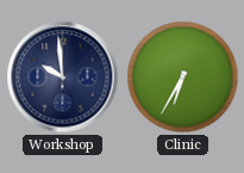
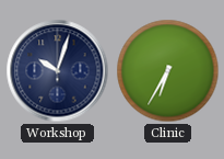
Workshop: 9:59 -> 10:03
